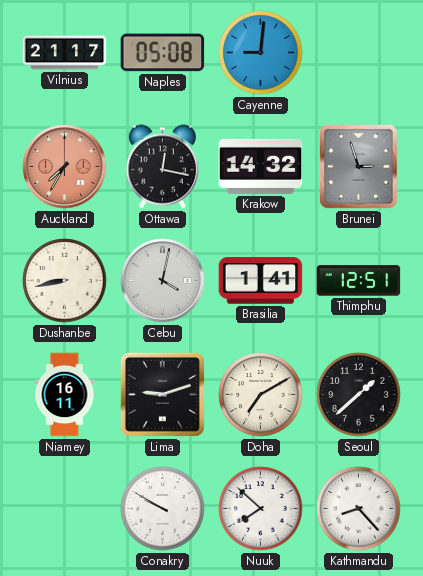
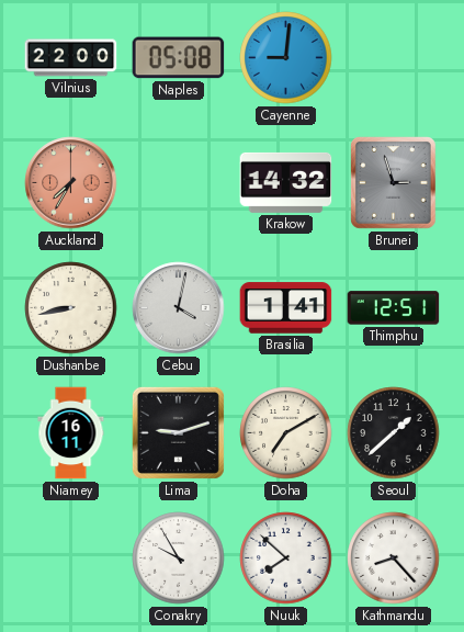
Vilnius: 21:17 -> 22:00
Ottawa: 12:17 -> none
Conakry: 9:50 -> 9:55
